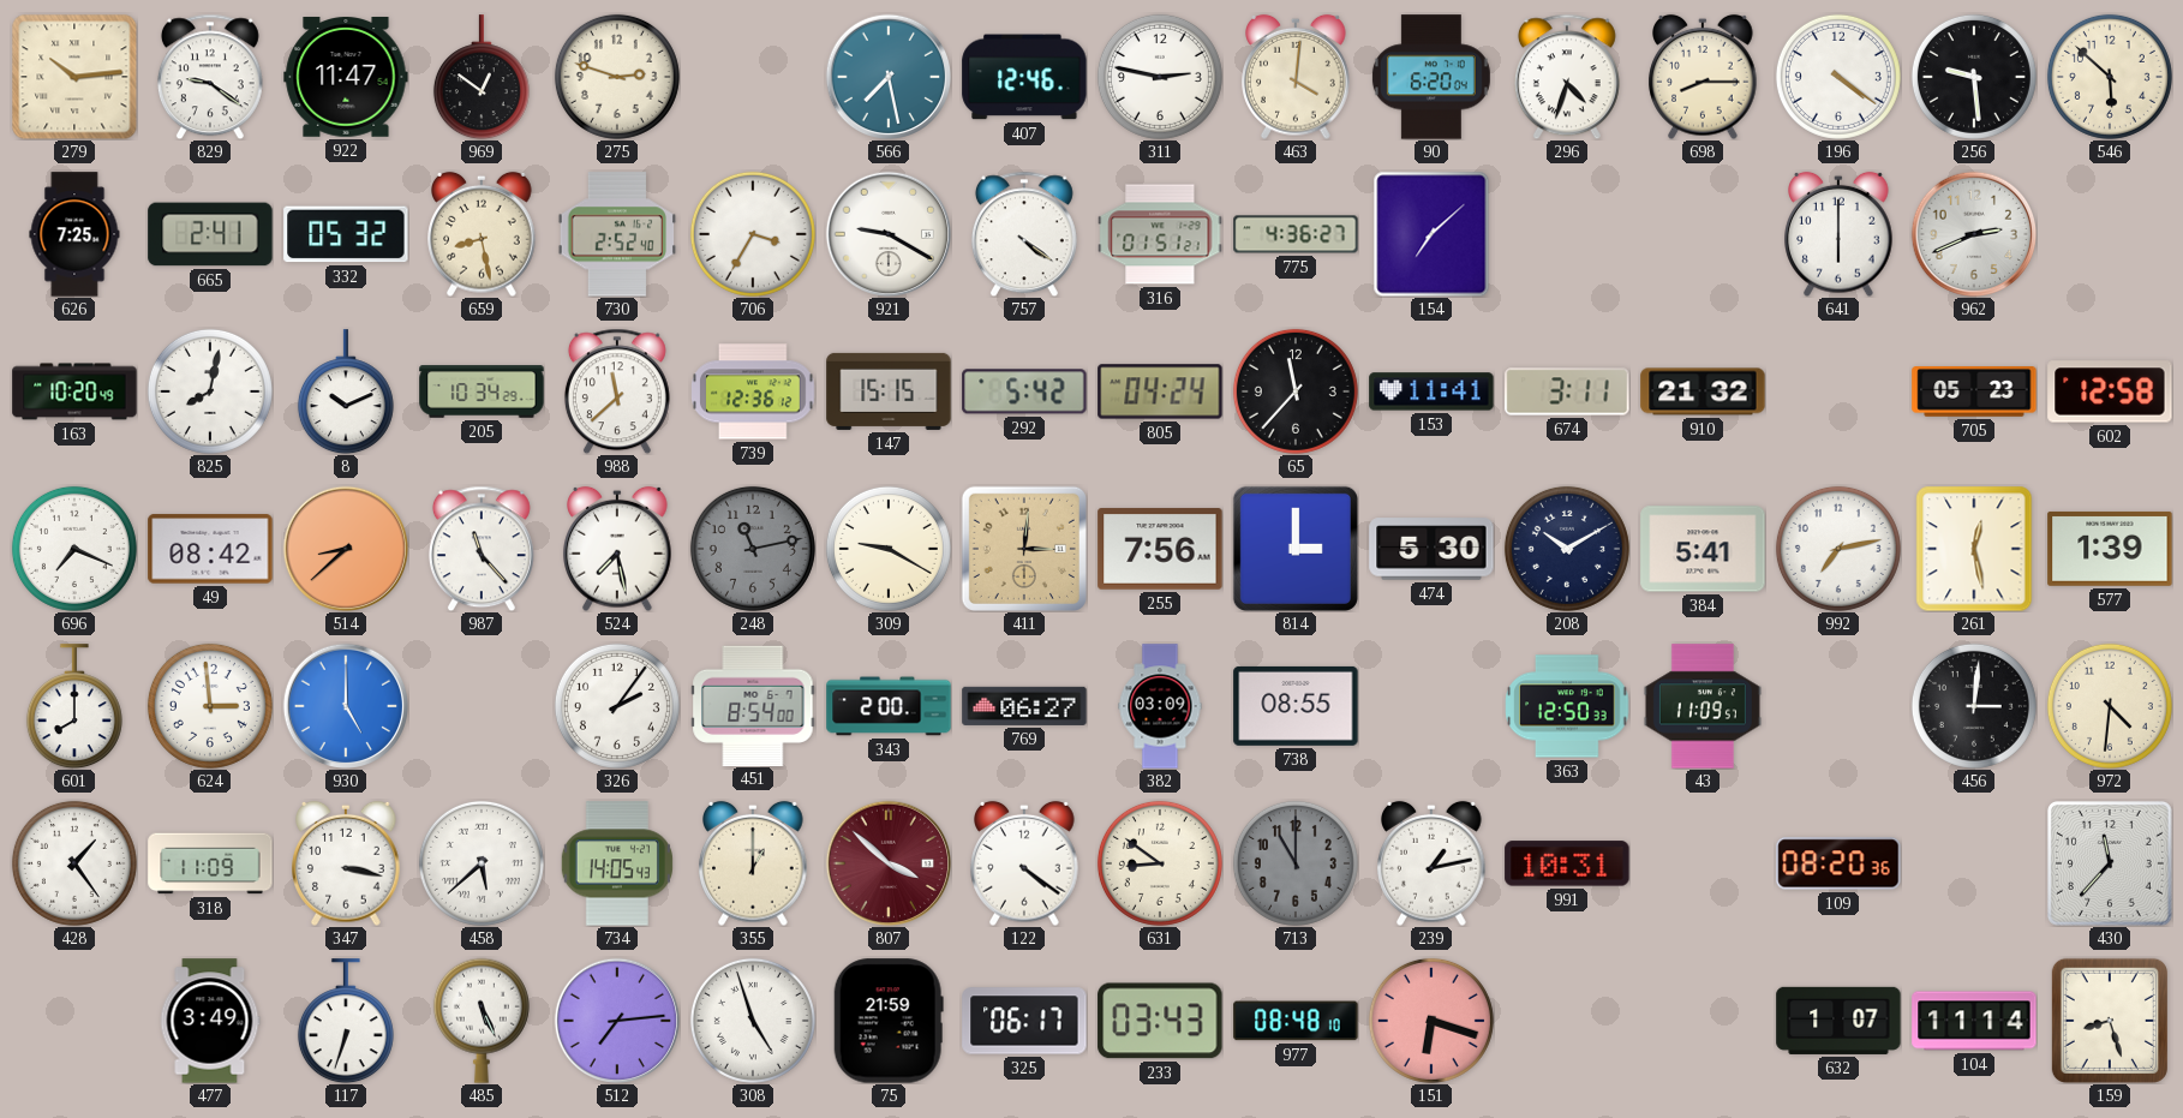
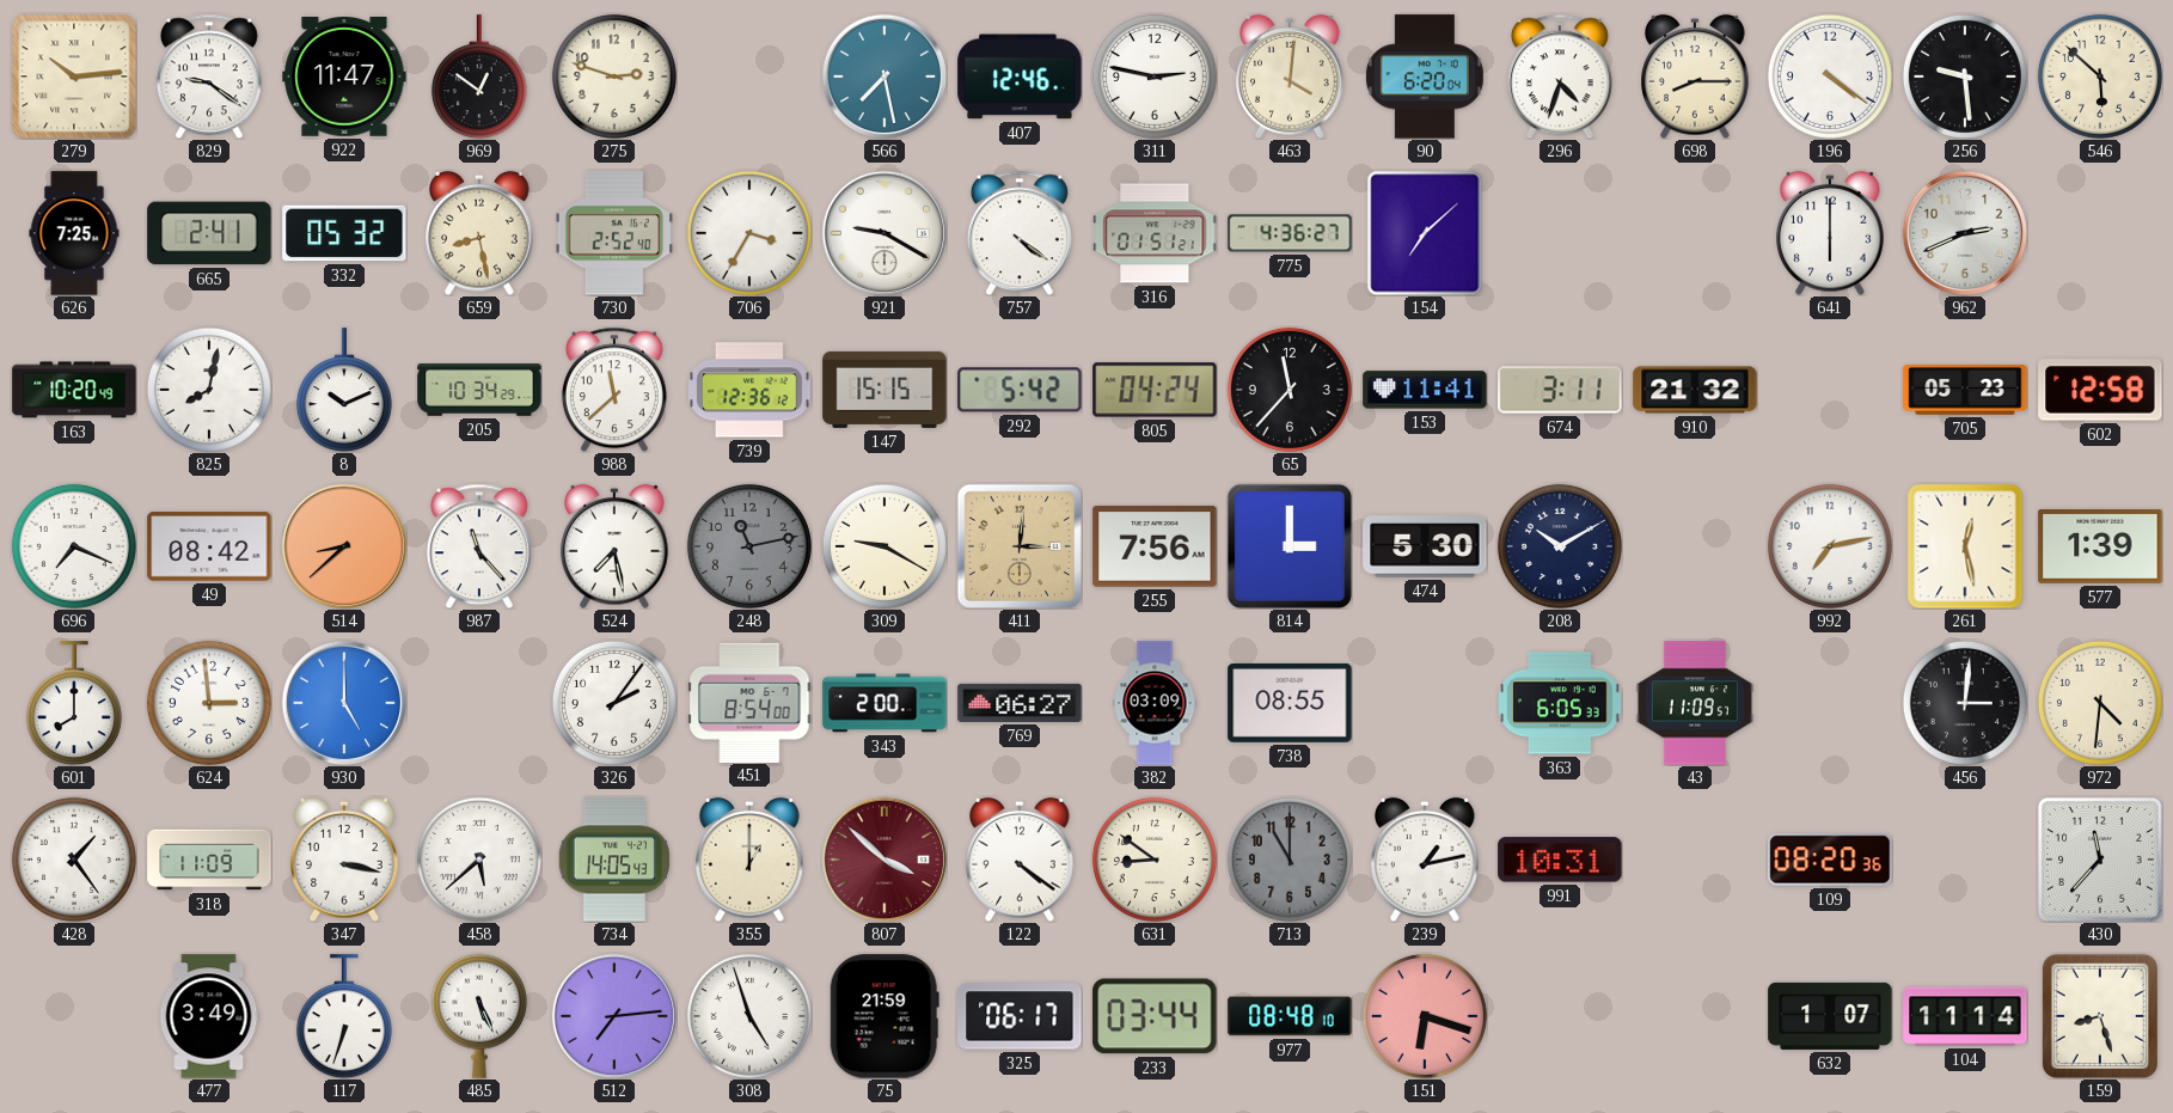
384: 5:41 -> none
363: 12:50 -> 6:05
233: 03:43 -> 03:44
